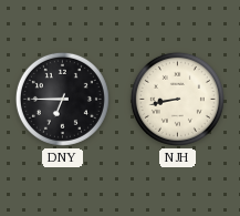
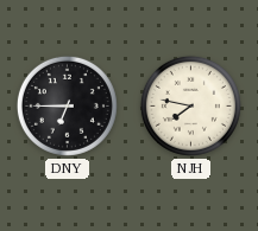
NJH: 8:43 -> 7:47
